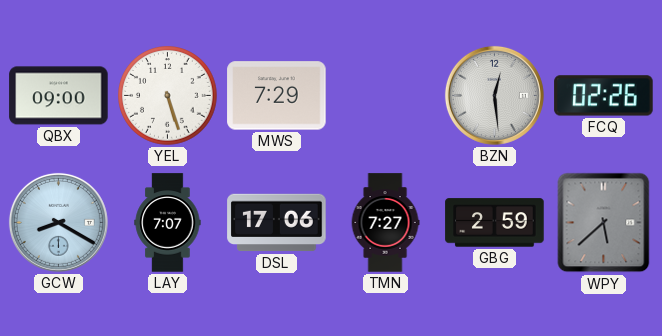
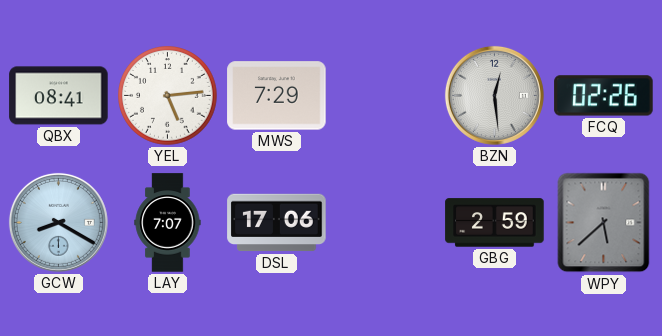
QBX: 09:00 -> 08:41
YEL: 5:27 -> 5:14
TMN: 7:27 -> none
